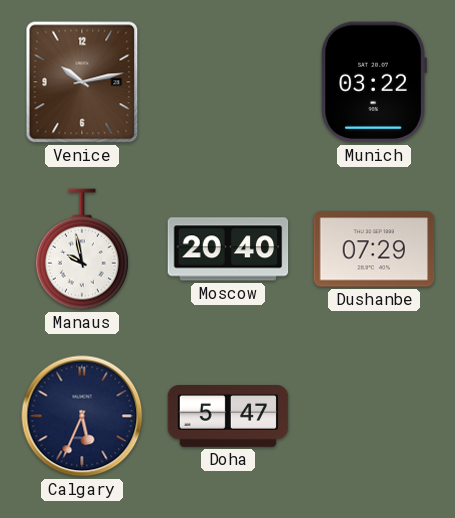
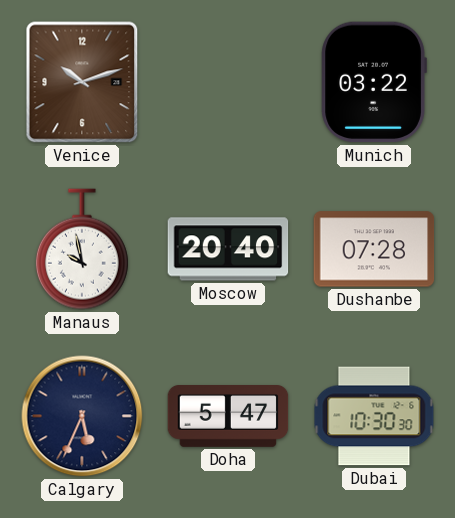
Venice: 10:13 -> 10:12
Dushanbe: 07:29 -> 07:28
Dubai: none -> 10:30
